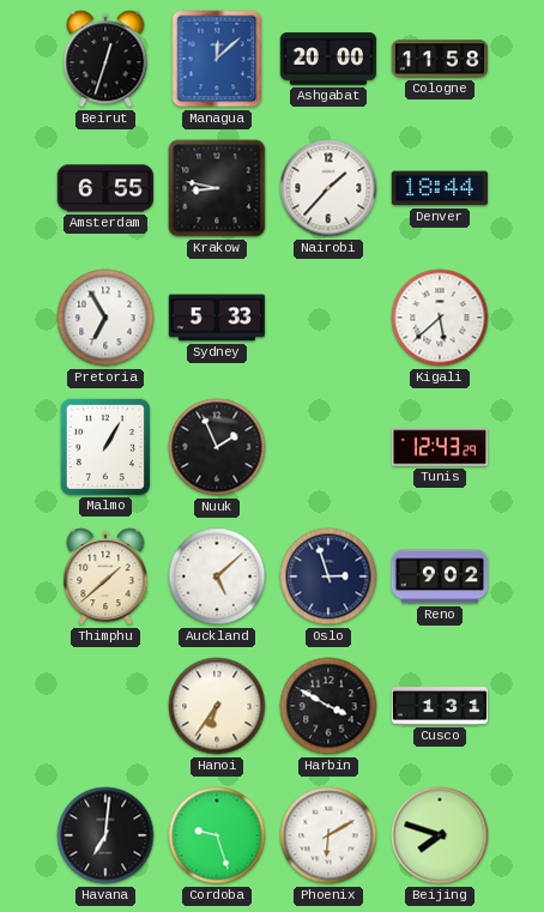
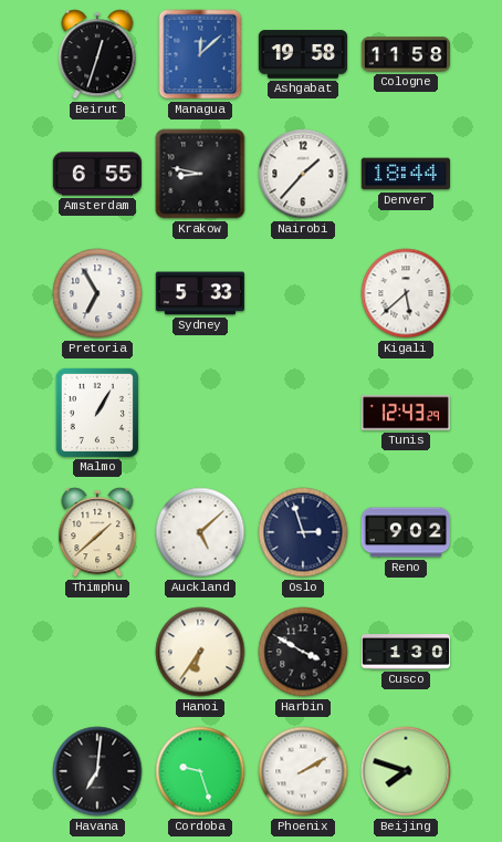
Ashgabat: 20:00 -> 19:58
Nuuk: 1:56 -> none
Cusco: 1:31 -> 1:30
Phoenix: 6:10 -> 2:10
